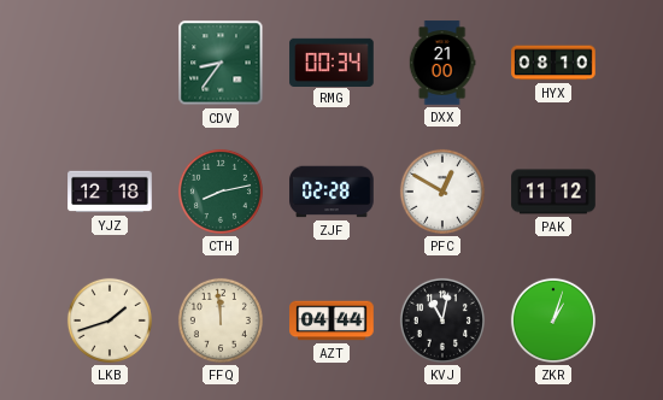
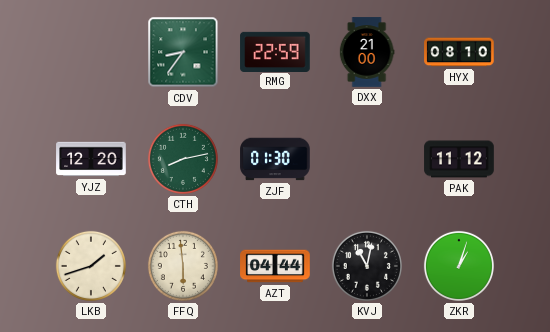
RMG: 00:34 -> 22:59
YJZ: 12:18 -> 12:20
ZJF: 02:28 -> 01:30
PFC: 12:50 -> none
FFQ: 11:59 -> 5:59
